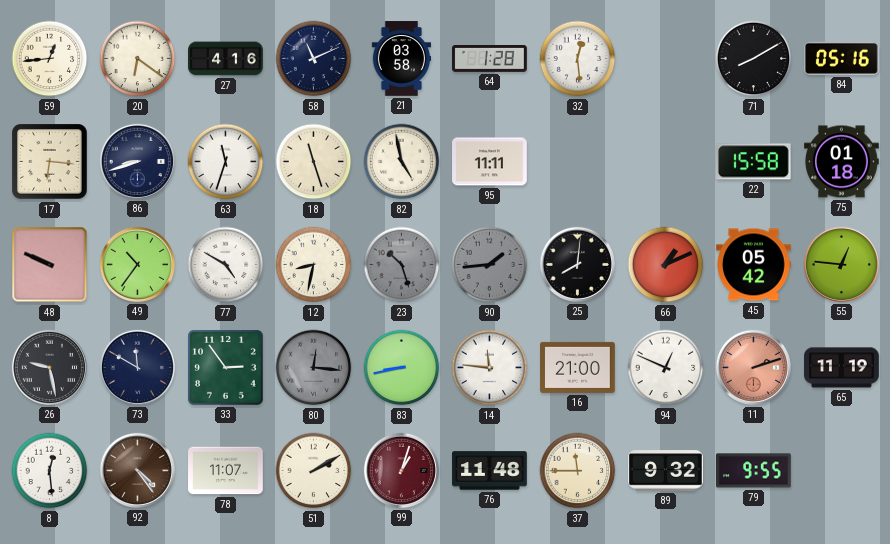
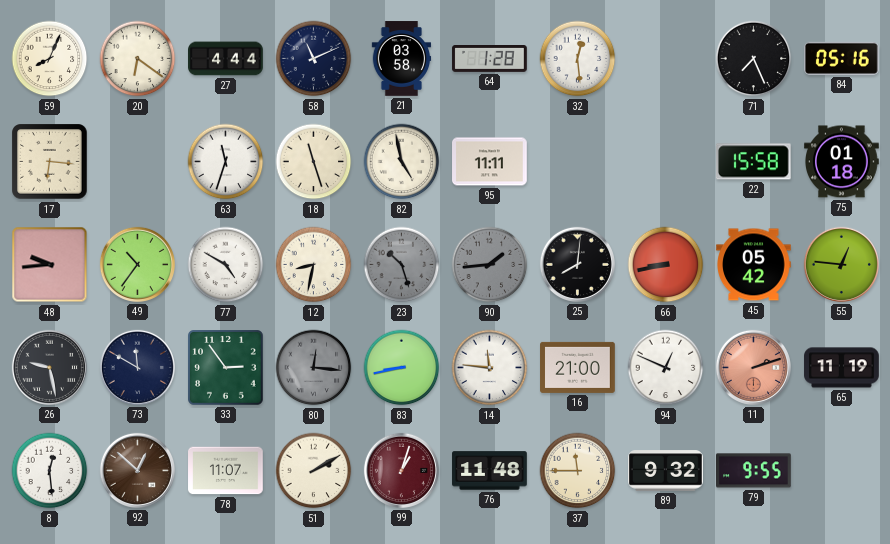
59: 12:44 -> 8:04
27: 4:16 -> 4:44
71: 8:10 -> 7:26
86: 8:42 -> none
48: 9:49 -> 9:44
66: 1:11 -> 8:43
92: 4:24 -> 12:52
